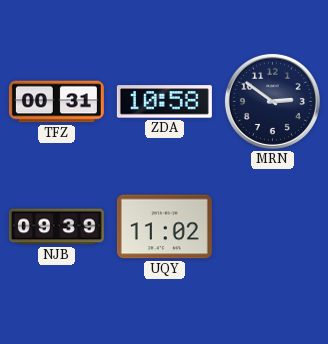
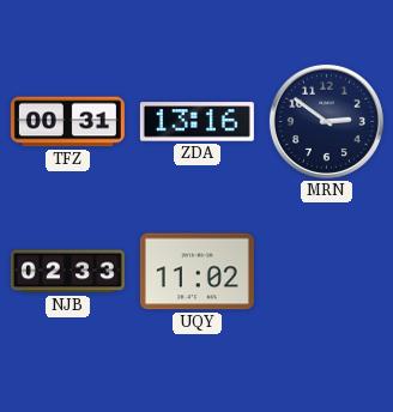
ZDA: 10:58 -> 13:16
NJB: 09:39 -> 02:33
